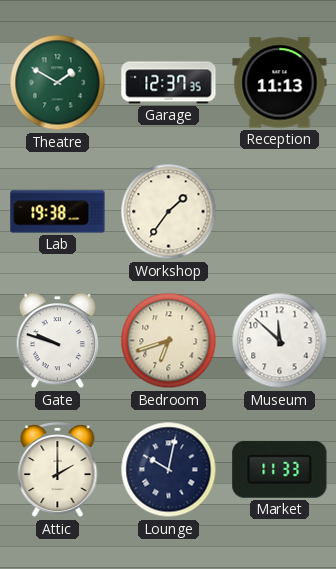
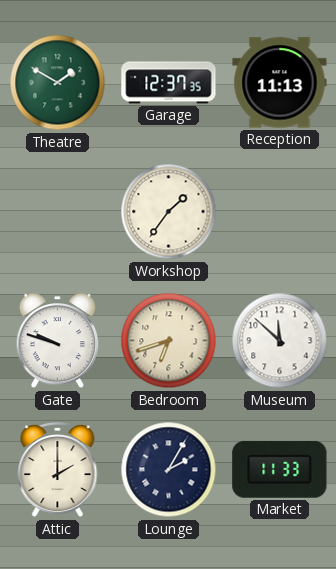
Lab: 19:38 -> none
Lounge: 10:02 -> 2:05
